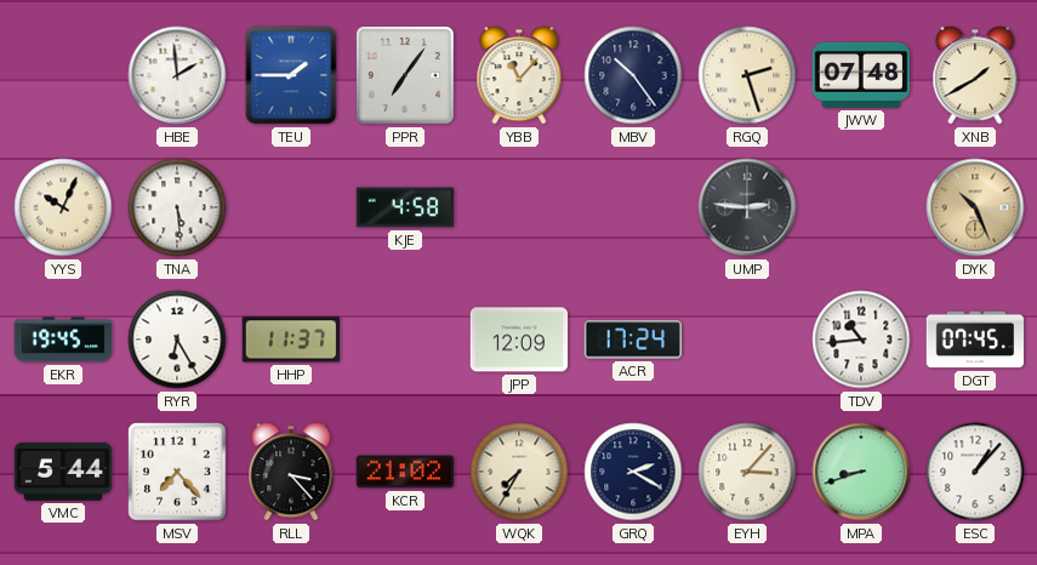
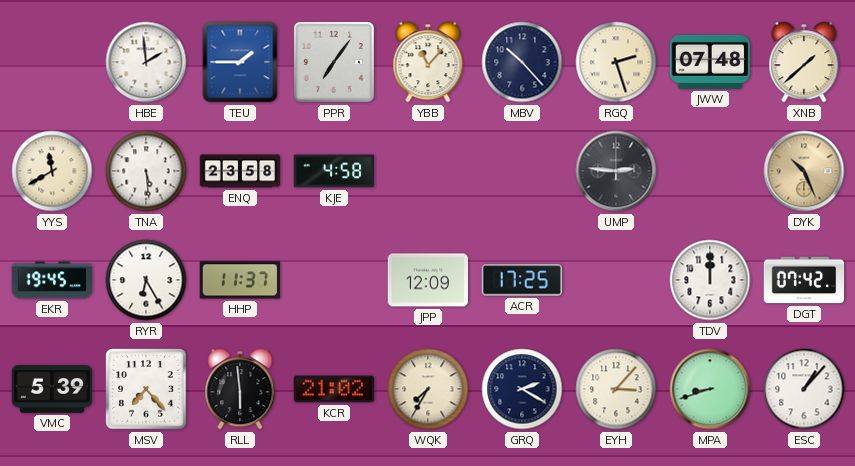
MBV: 10:24 -> 10:23
XNB: 1:40 -> 1:38
YYS: 10:04 -> 11:40
ENQ: none -> 23:58
ACR: 17:24 -> 17:25
TDV: 10:44 -> 12:00
DGT: 07:45 -> 07:42
VMC: 5:44 -> 5:39
RLL: 3:23 -> 5:59
